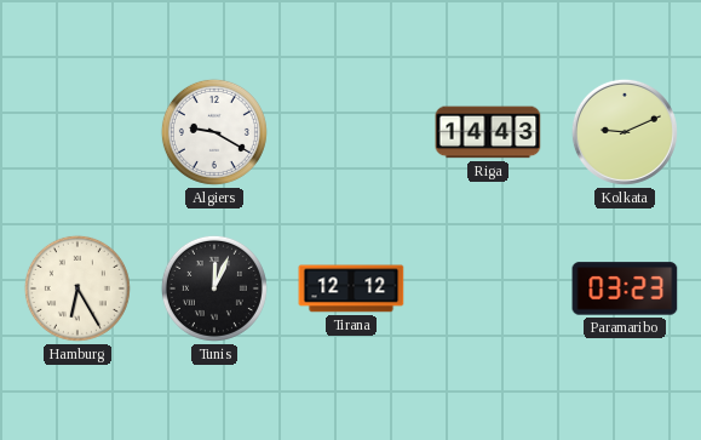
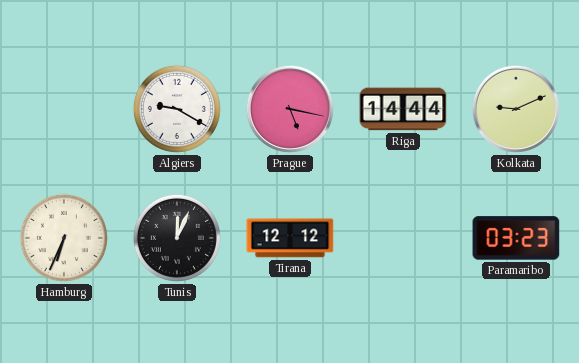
Prague: none -> 5:17
Riga: 14:43 -> 14:44
Hamburg: 6:25 -> 6:34
